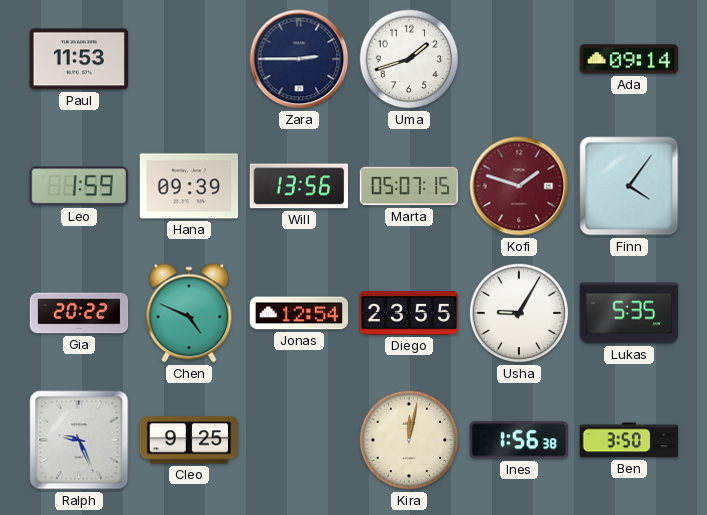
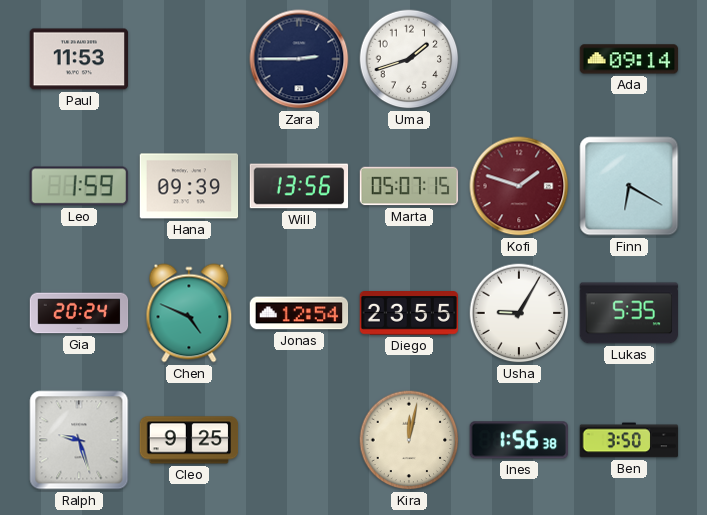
Finn: 4:06 -> 6:20
Gia: 20:22 -> 20:24
Ralph: 9:26 -> 9:27
